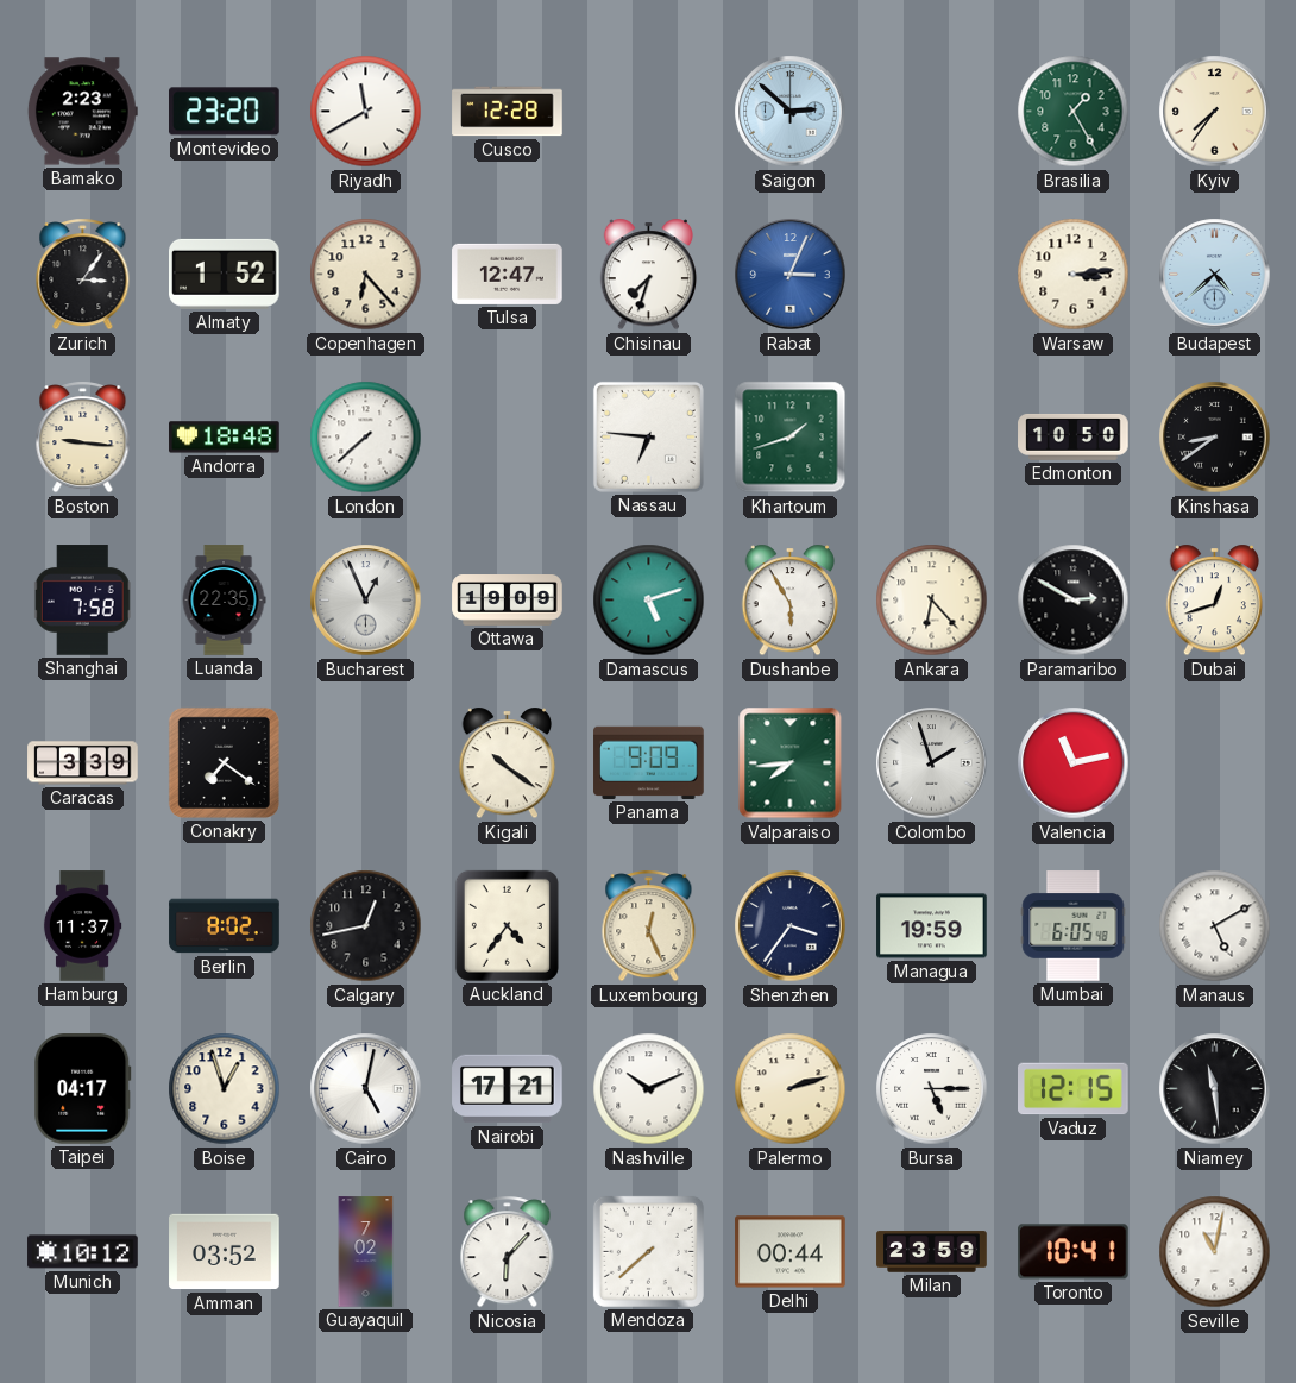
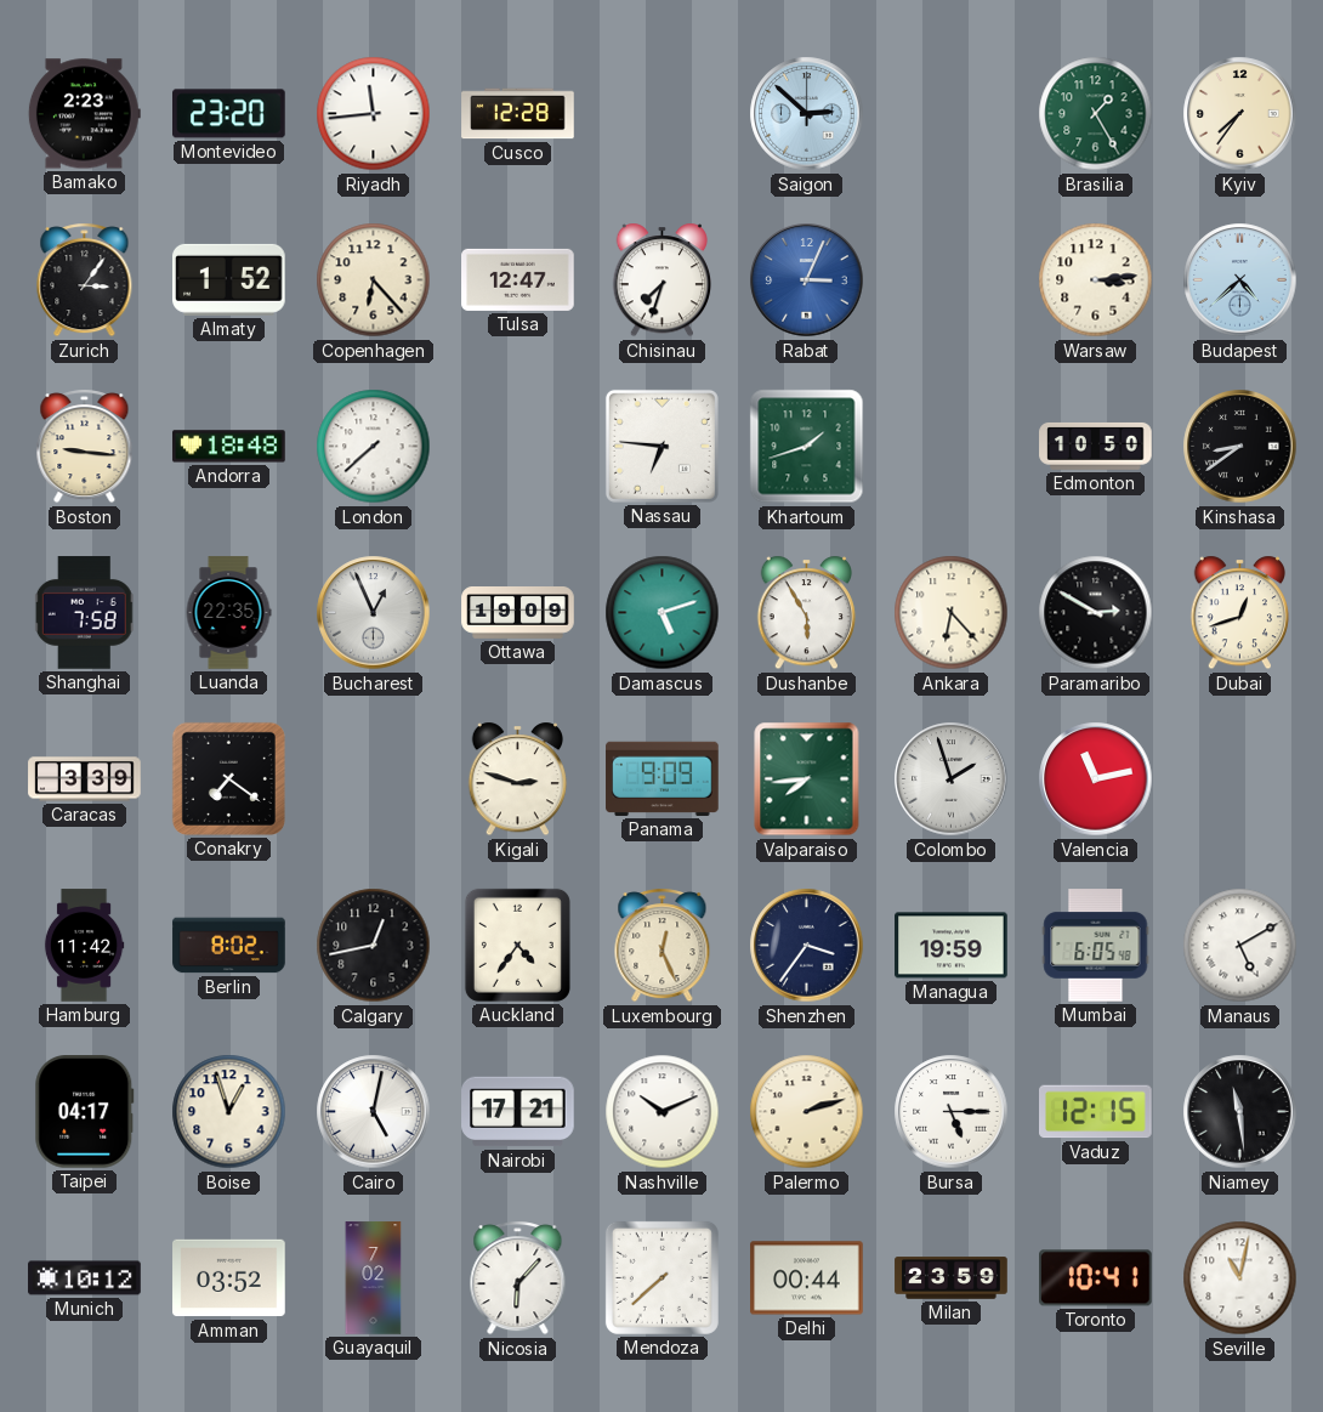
Riyadh: 11:40 -> 11:44
Kigali: 10:21 -> 2:48
Hamburg: 11:37 -> 11:42
